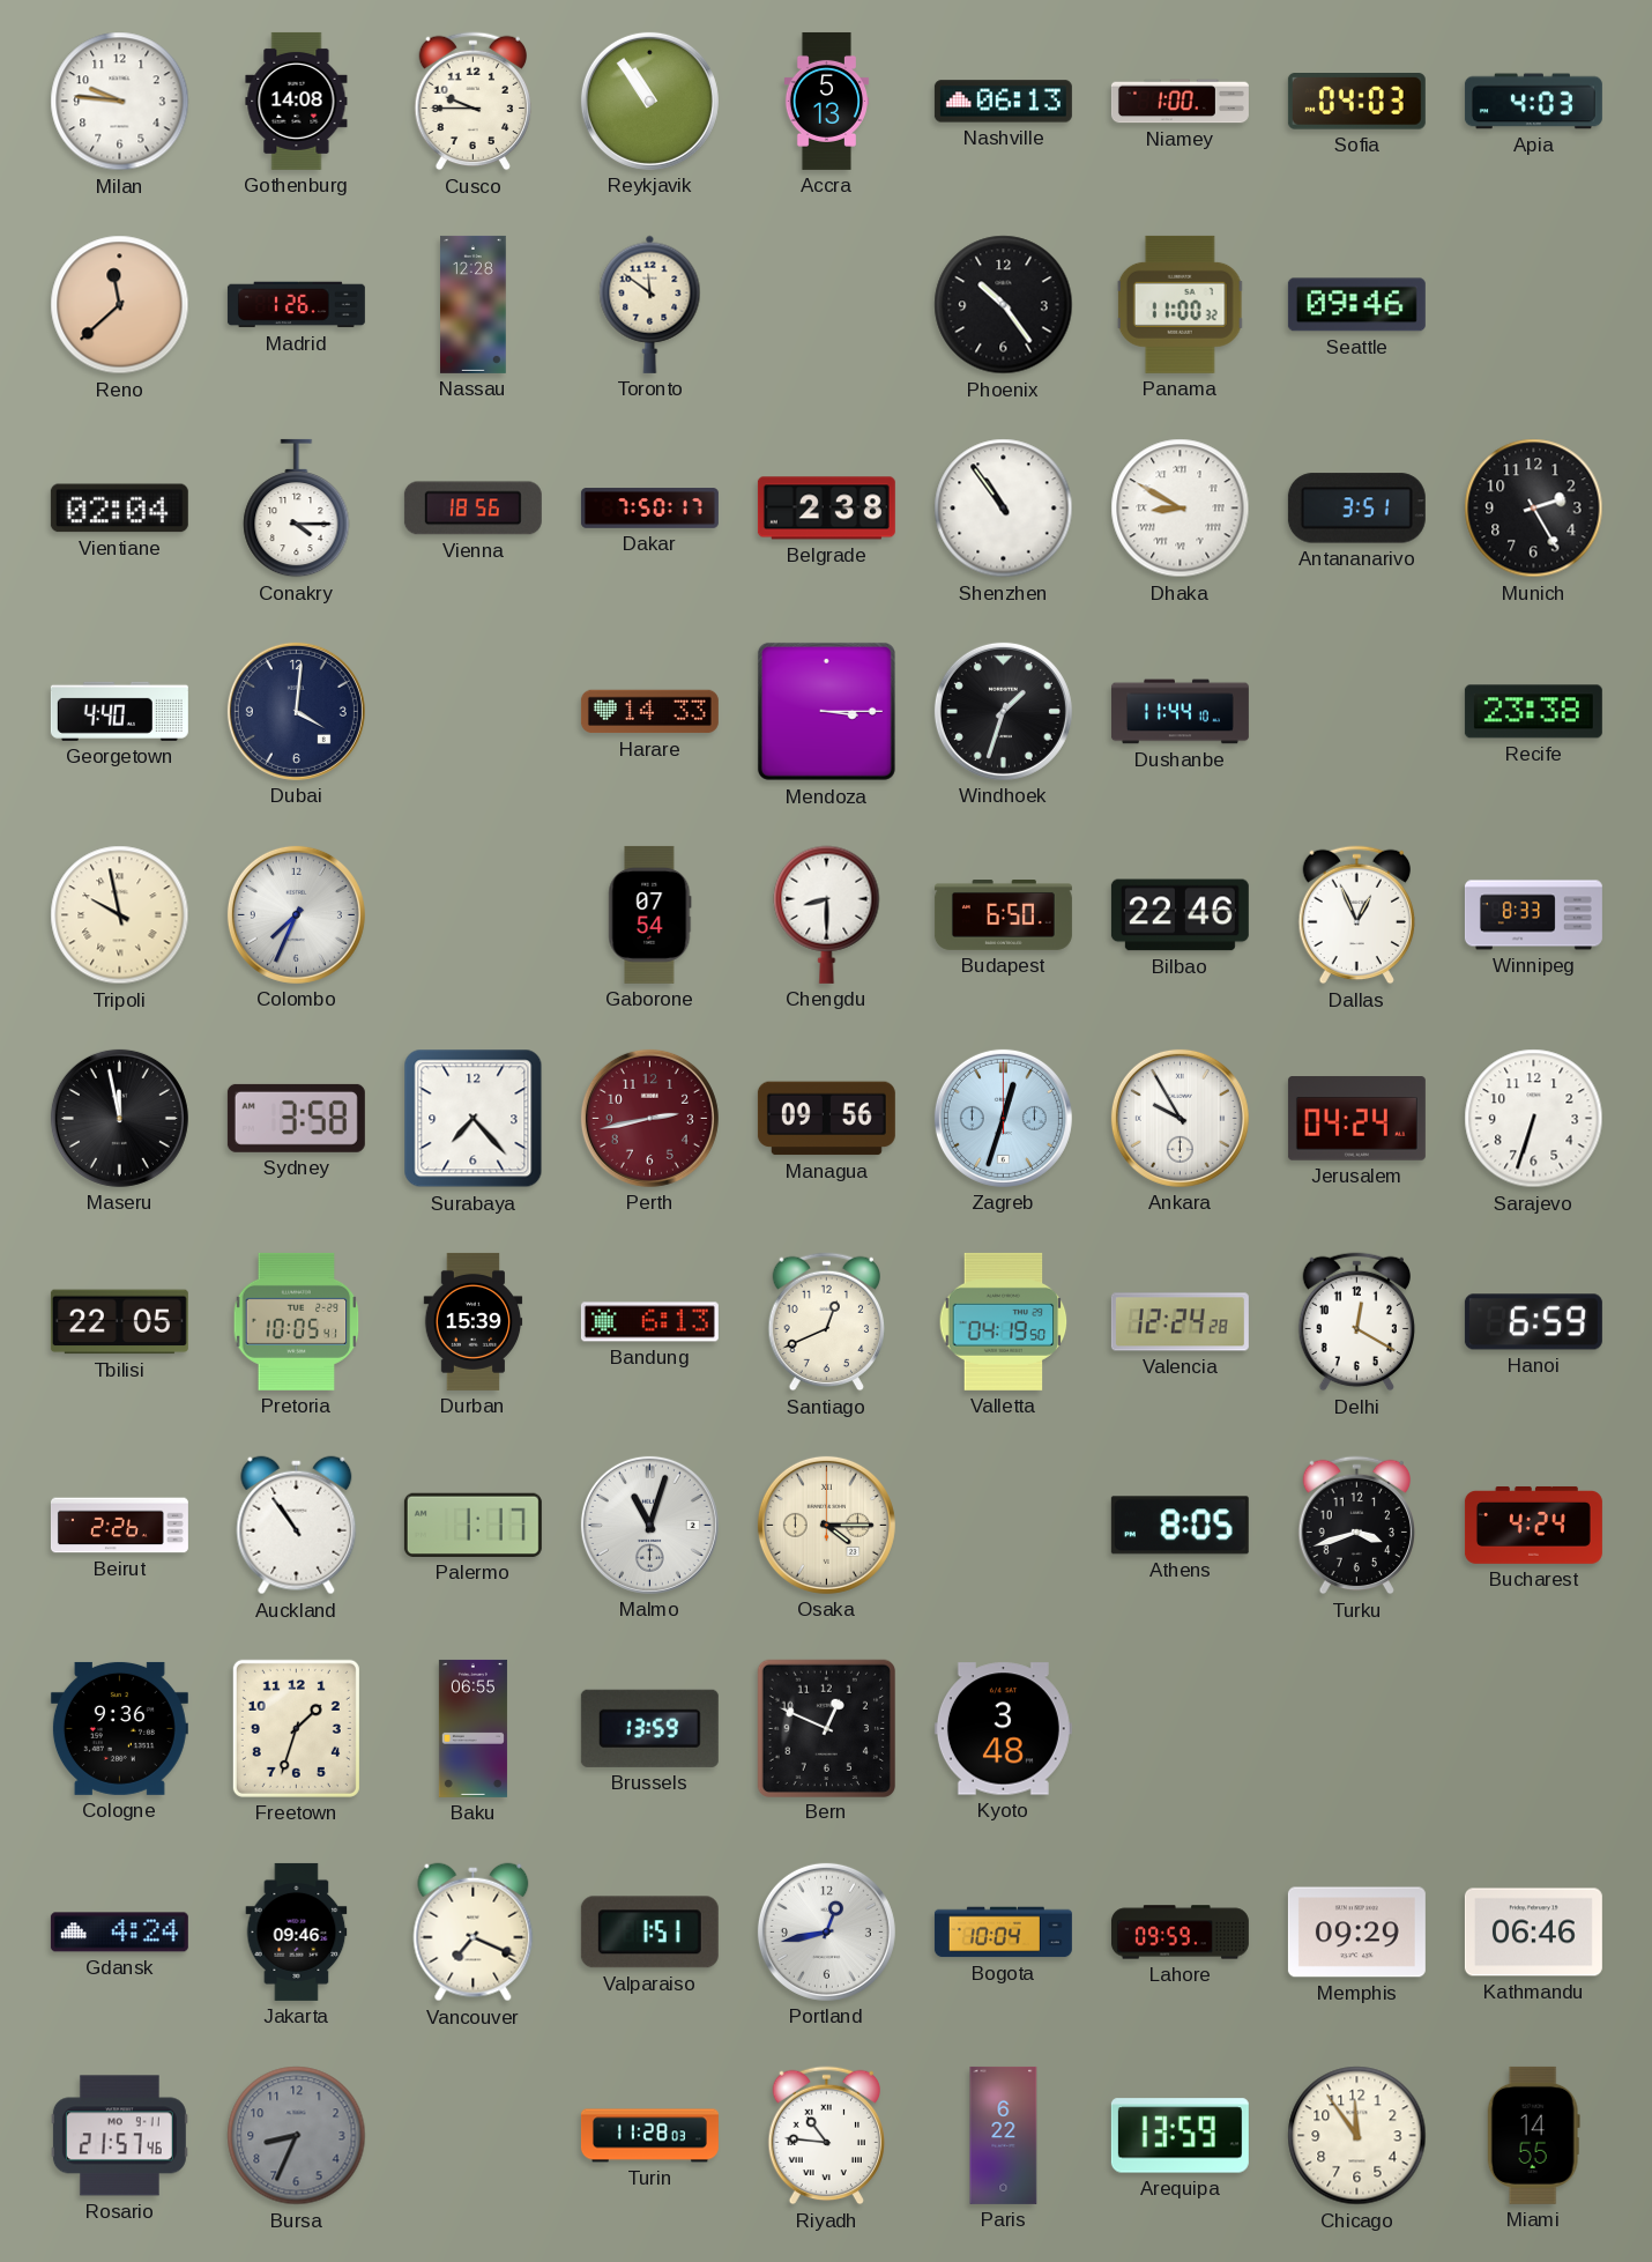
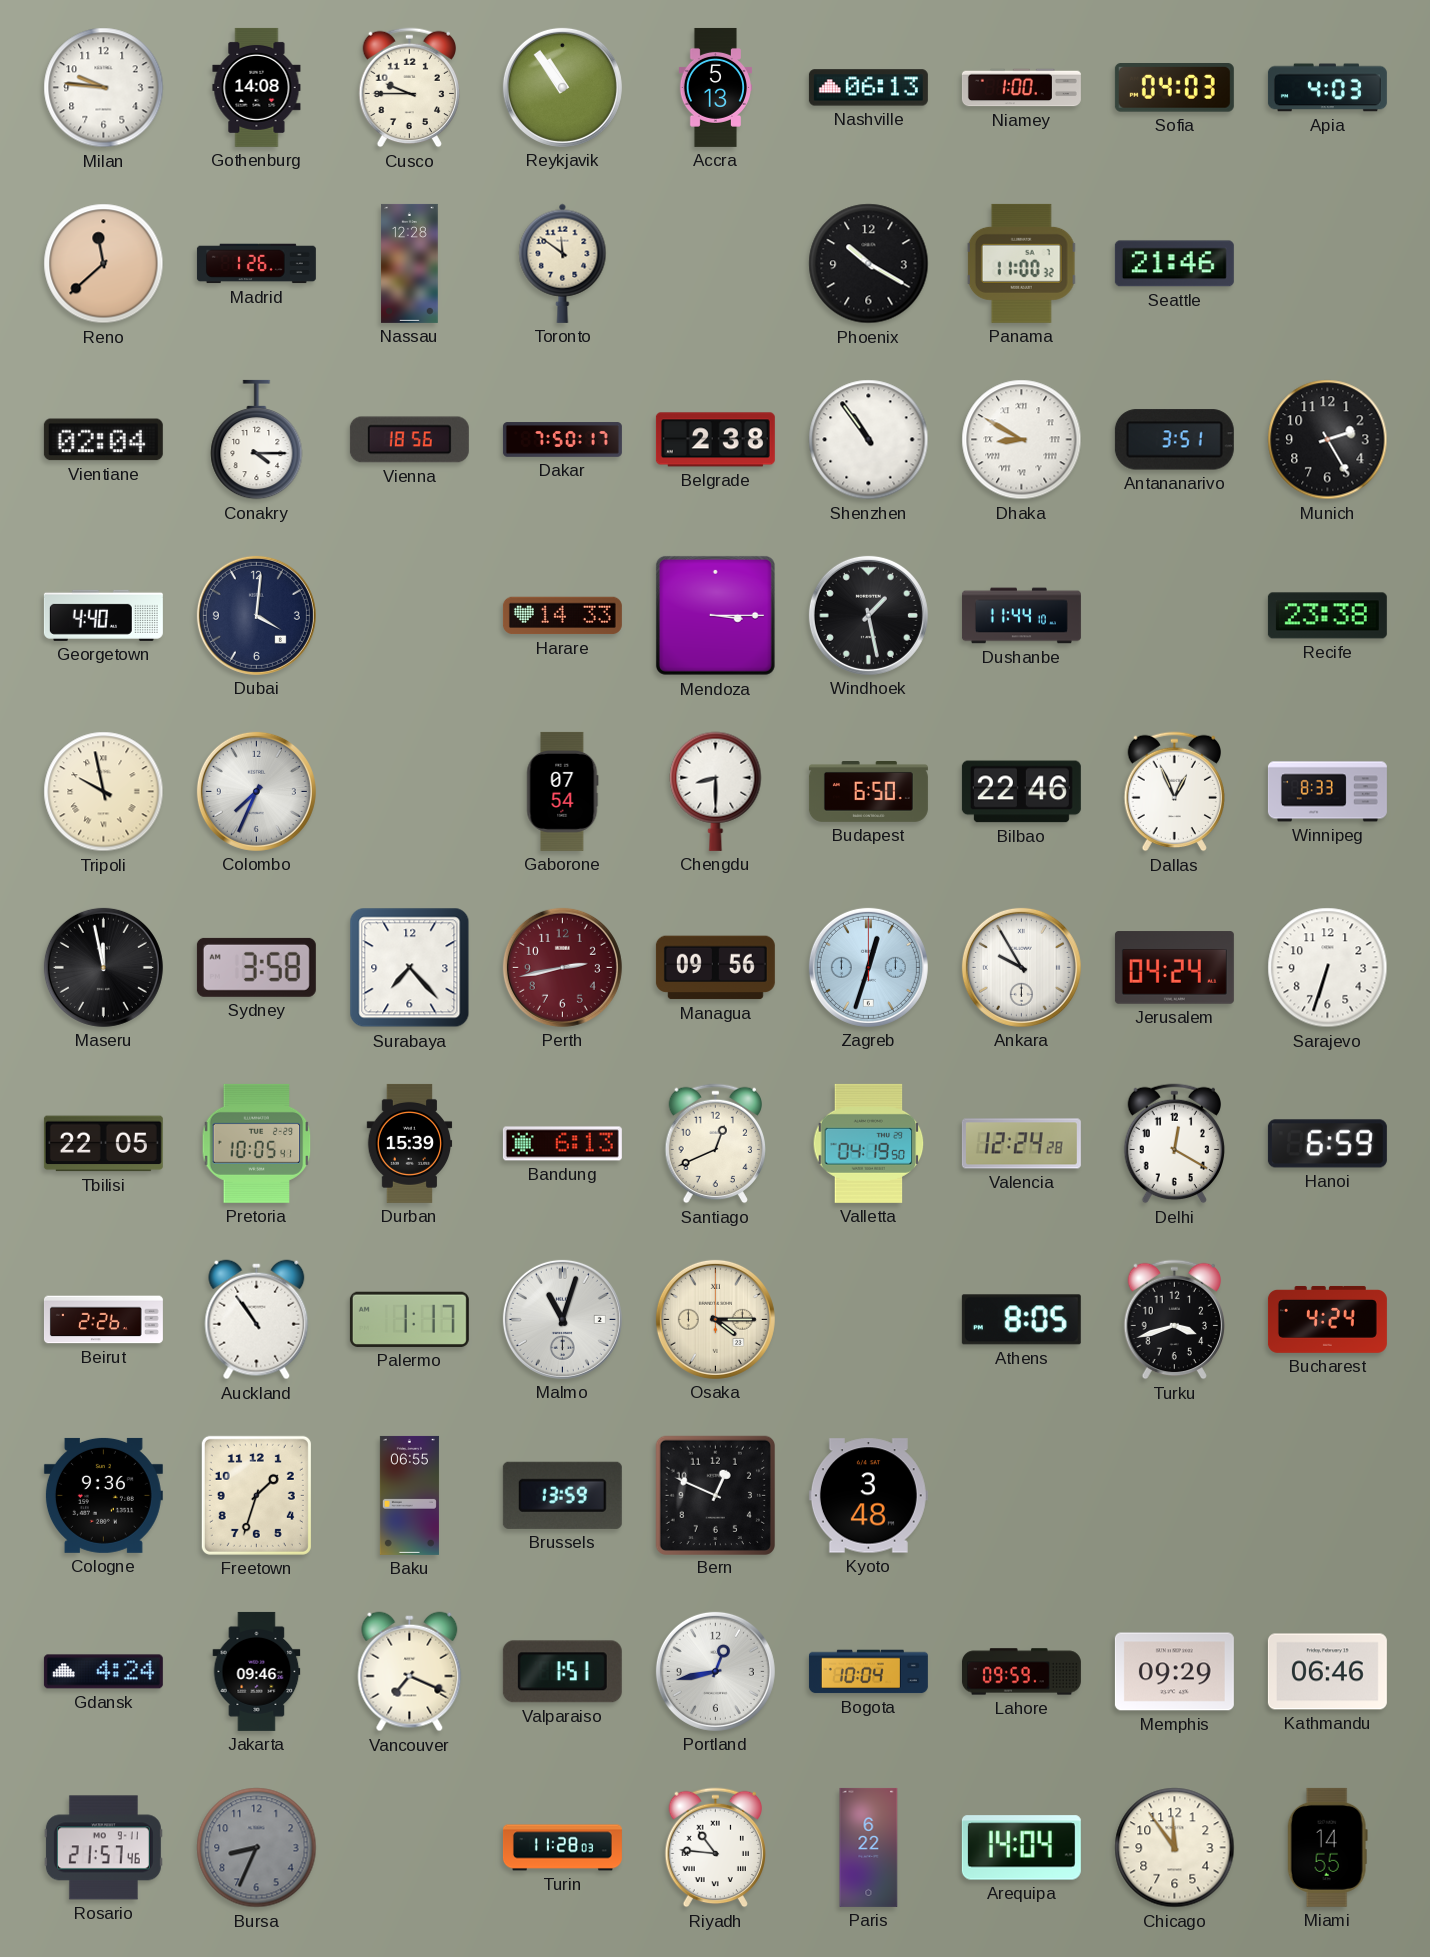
Phoenix: 10:24 -> 10:20
Seattle: 09:46 -> 21:46
Windhoek: 1:33 -> 1:28
Arequipa: 13:59 -> 14:04
